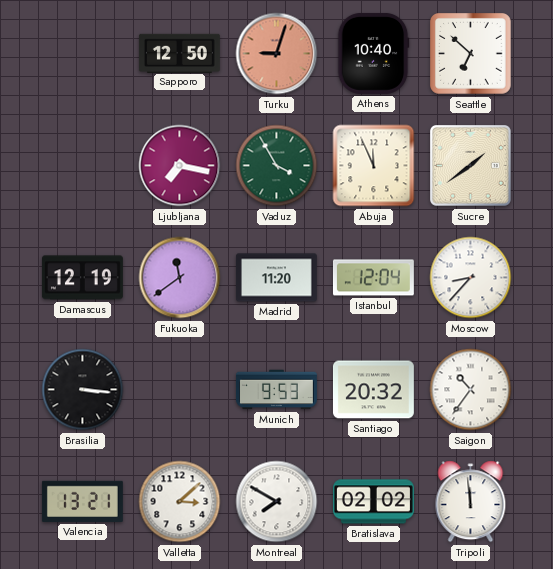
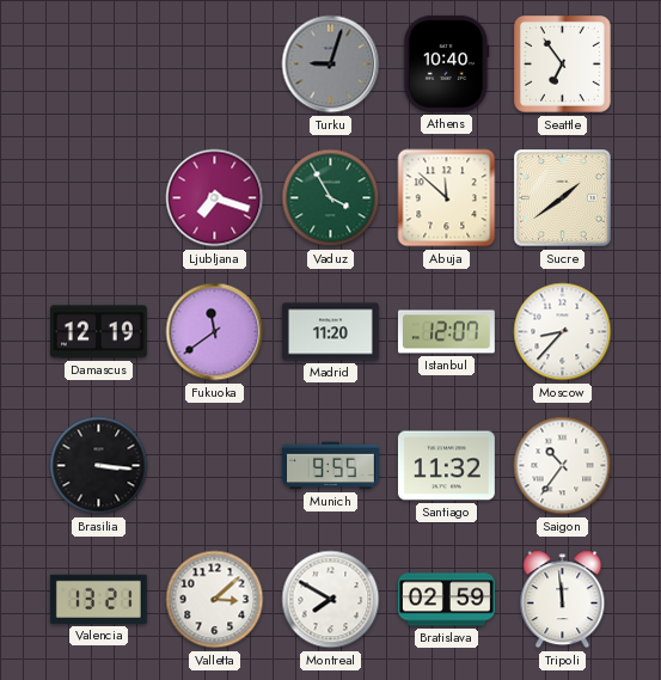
Sapporo: 12:50 -> none
Turku dial: salmon -> grey
Seattle: 6:52 -> 6:54
Ljubljana: 7:17 -> 7:18
Abuja: 11:56 -> 11:52
Istanbul: 12:04 -> 12:07
Munich: 9:53 -> 9:55
Santiago: 20:32 -> 11:32
Bratislava: 02:02 -> 02:59
